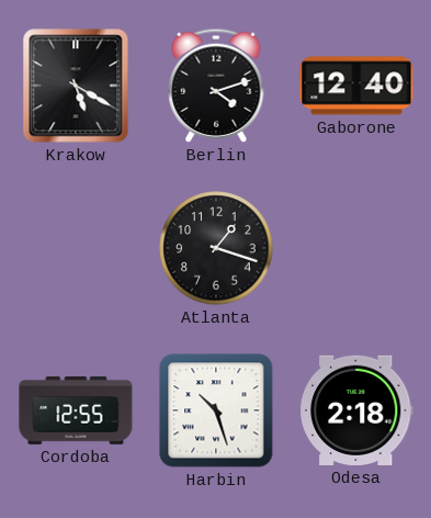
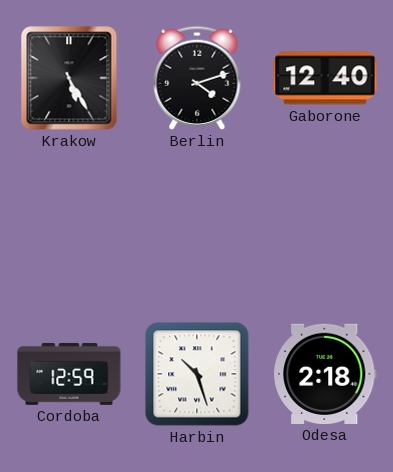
Krakow: 5:20 -> 5:25
Atlanta: 1:18 -> none
Cordoba: 12:55 -> 12:59
